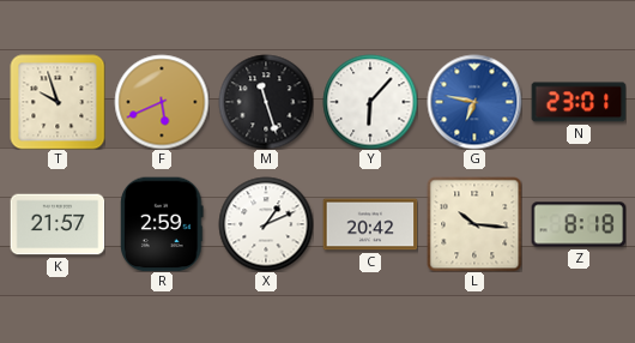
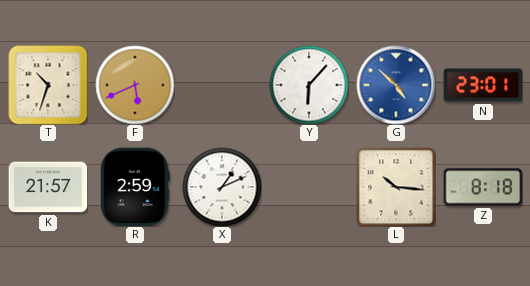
T: 9:57 -> 10:33
M: 11:27 -> none
G: 6:47 -> 4:52
C: 20:42 -> none
